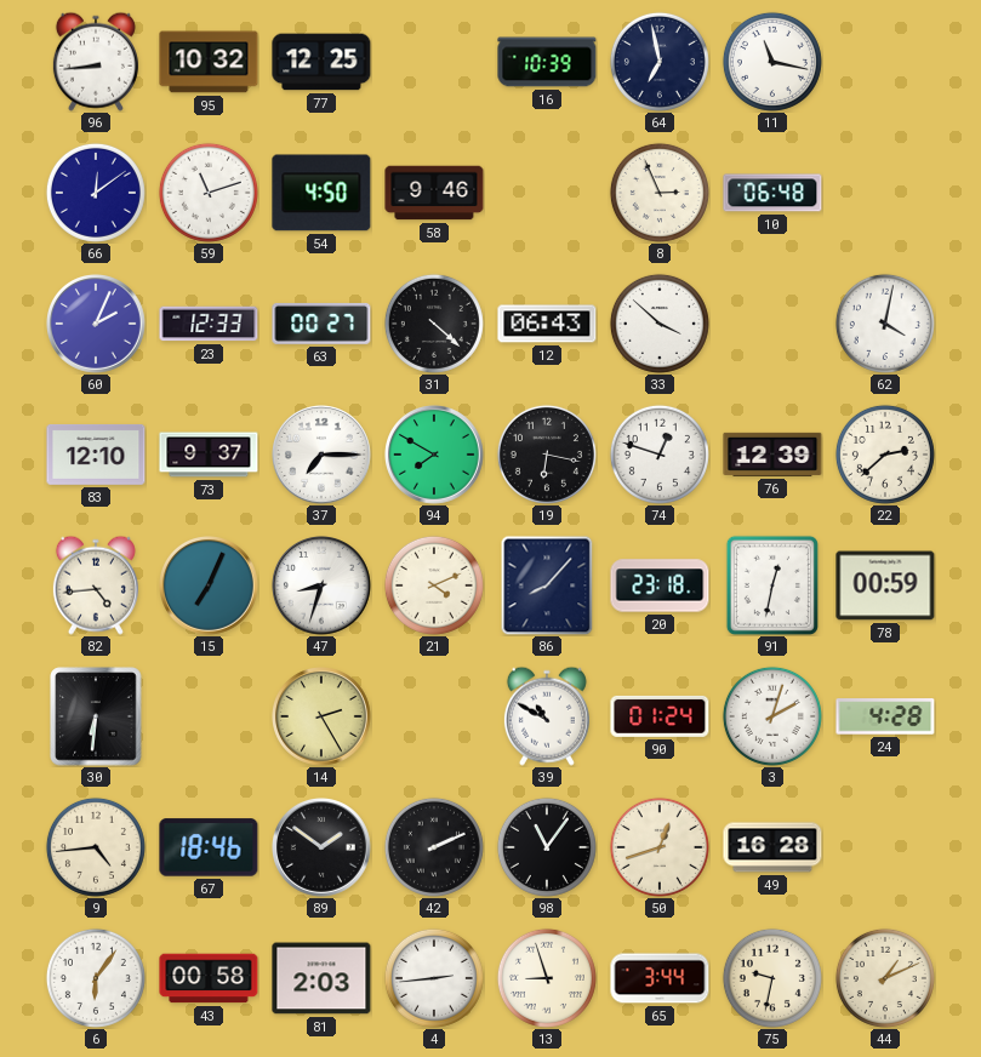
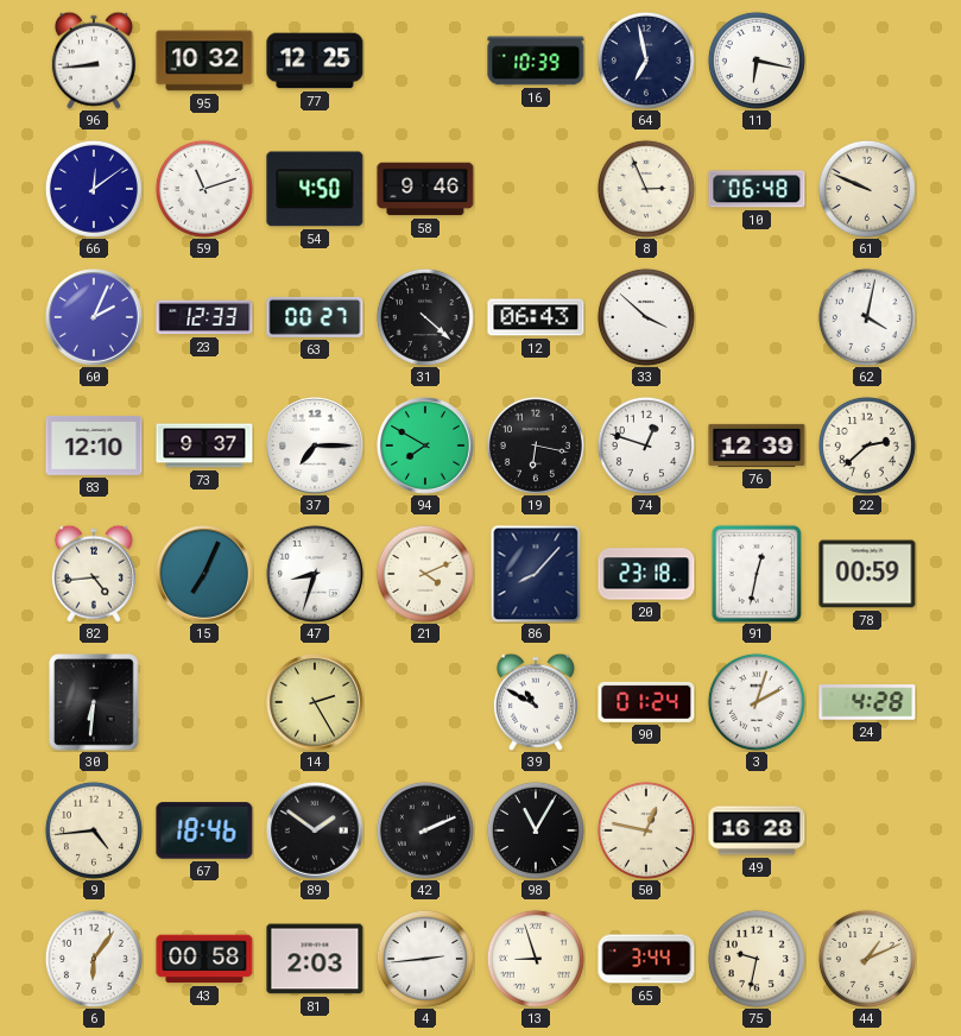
11: 11:17 -> 6:17
61: none -> 9:49
98: 11:06 -> 11:05
50: 12:42 -> 12:47
